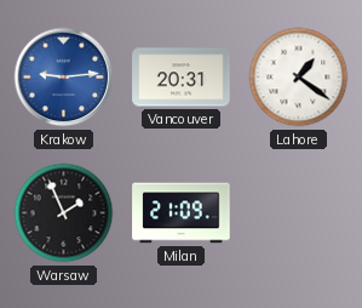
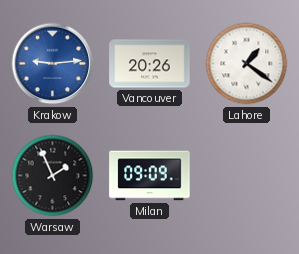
Vancouver: 20:31 -> 20:26
Milan: 21:09 -> 09:09
